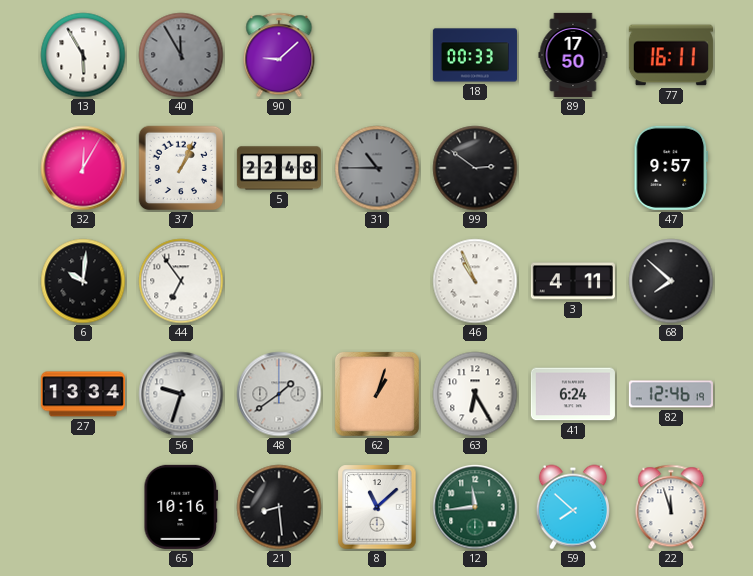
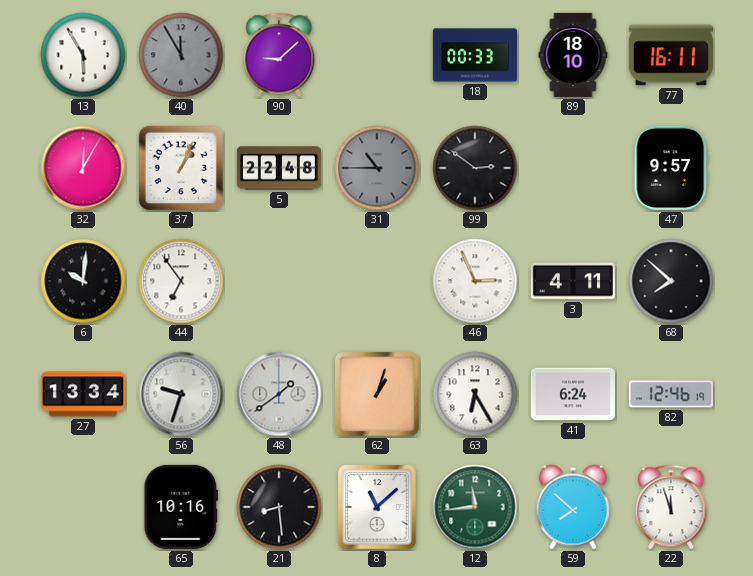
89: 17:50 -> 18:10
46: 10:56 -> 2:56
